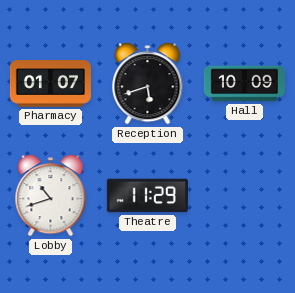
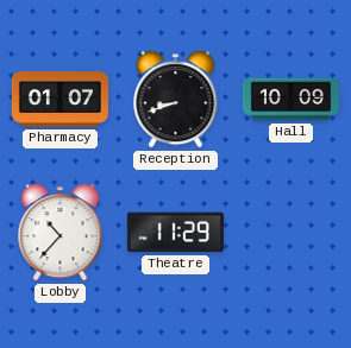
Reception: 5:42 -> 8:42
Lobby: 10:42 -> 10:37
